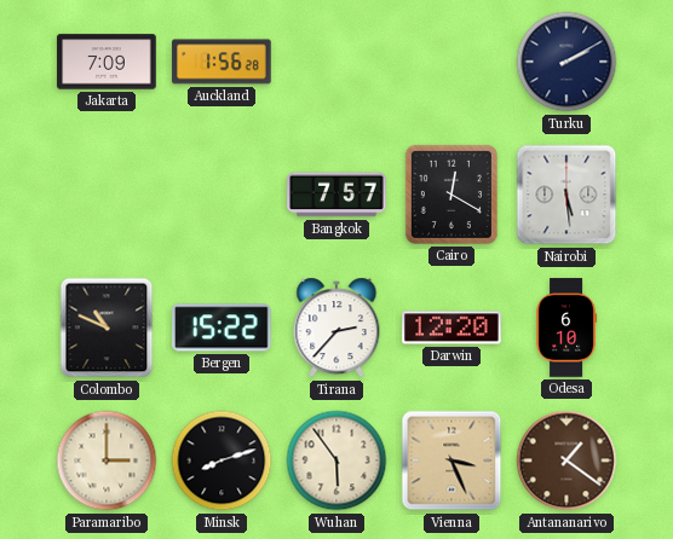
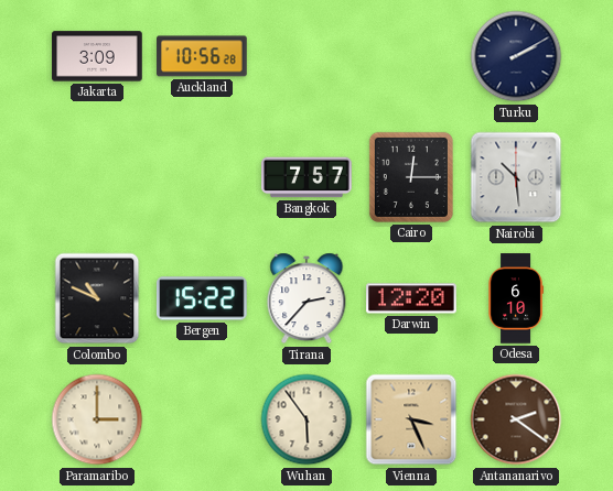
Jakarta: 7:09 -> 3:09
Auckland: 1:56 -> 10:56
Cairo: 12:20 -> 12:15
Nairobi: 5:29 -> 10:29
Minsk: 8:12 -> none
Antananarivo: 1:21 -> 2:21
